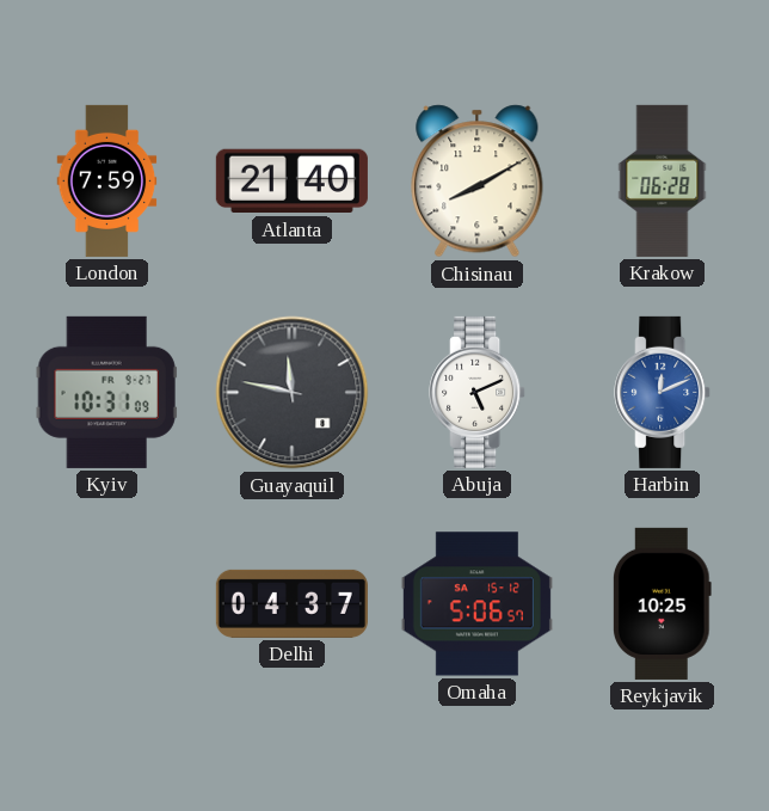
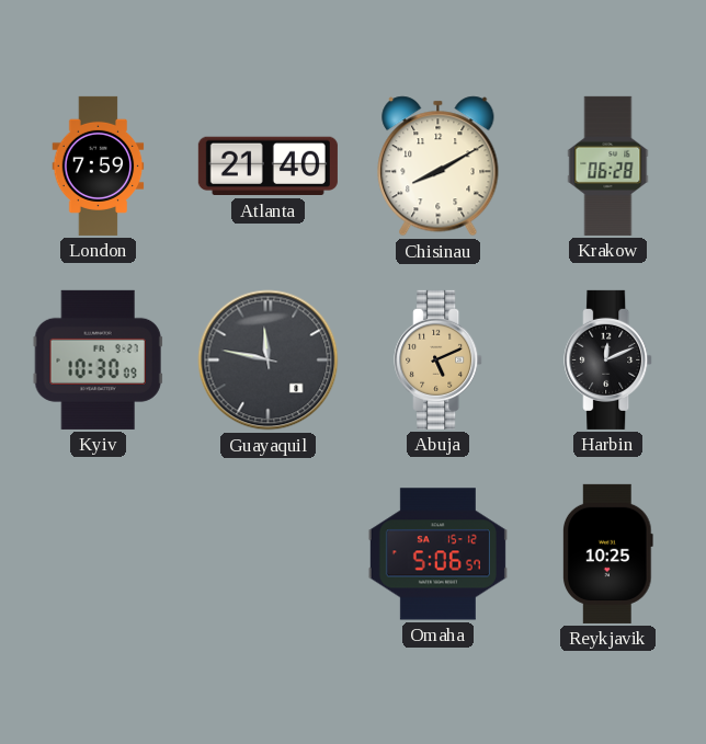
Kyiv: 10:31 -> 10:30
Abuja dial: white -> champagne
Harbin dial: blue -> black
Delhi: 04:37 -> none
